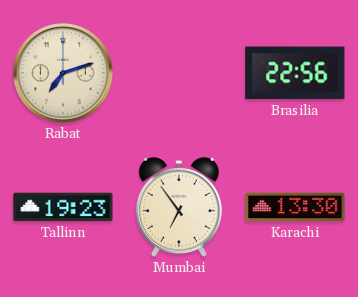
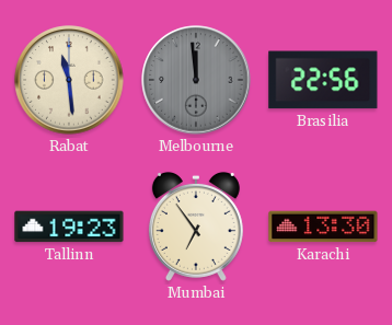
Rabat: 7:12 -> 11:29
Melbourne: none -> 11:59
